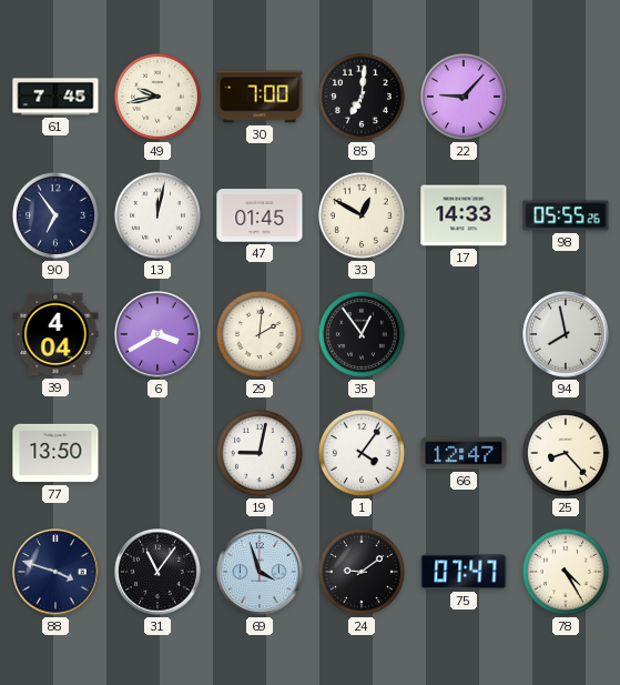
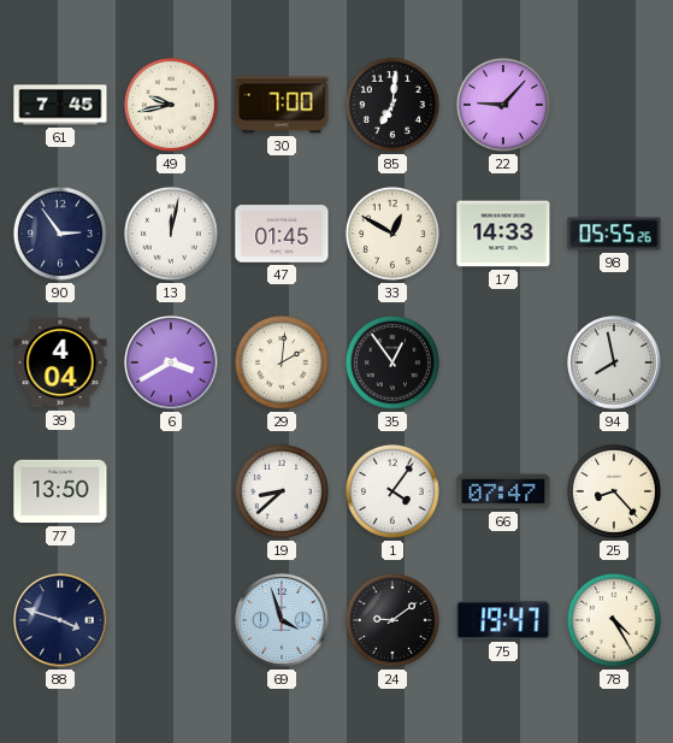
90: 6:54 -> 2:54
19: 9:02 -> 8:38
66: 12:47 -> 07:47
31: 11:06 -> none
75: 07:47 -> 19:47
